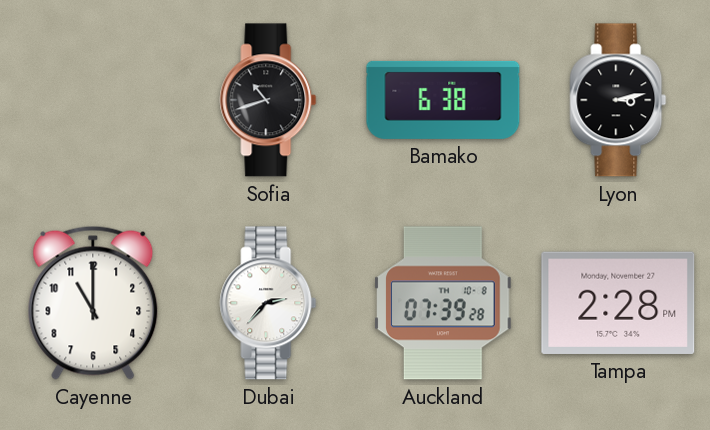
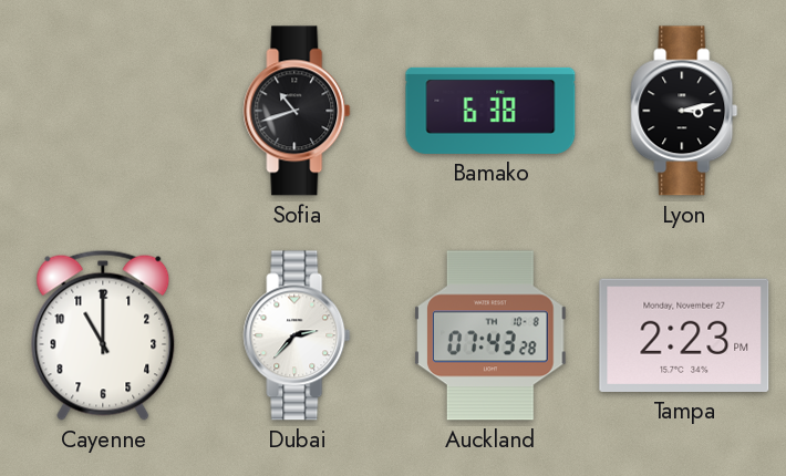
Auckland: 07:39 -> 07:43
Tampa: 2:28 -> 2:23
